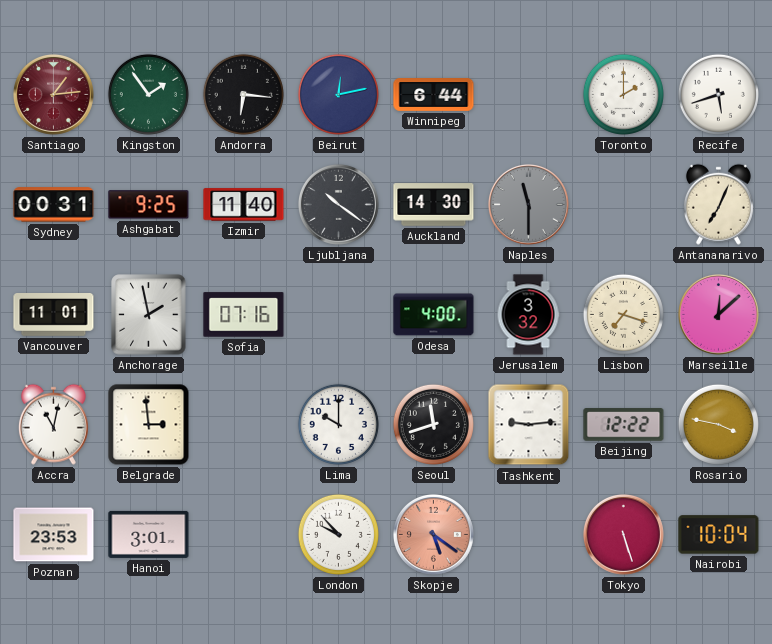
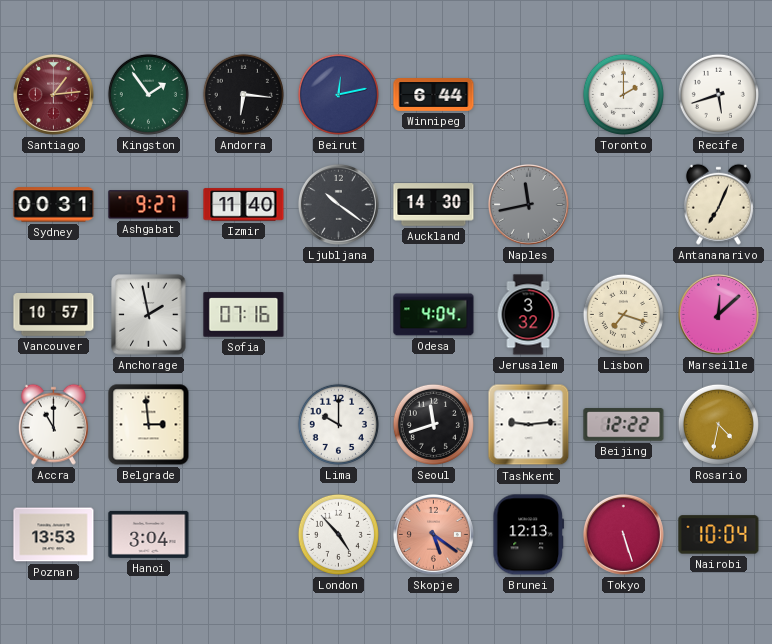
Ashgabat: 9:25 -> 9:27
Naples: 11:30 -> 11:43
Vancouver: 11:01 -> 10:57
Odesa: 4:00 -> 4:04
Accra: 11:02 -> 11:00
Rosario: 3:47 -> 4:32
Poznan: 23:53 -> 13:53
Hanoi: 3:01 -> 3:04
London: 9:53 -> 4:53
Brunei: none -> 12:13
